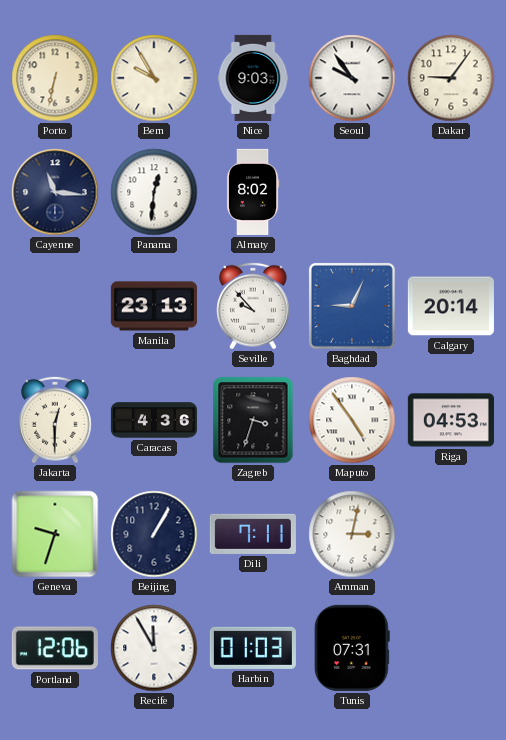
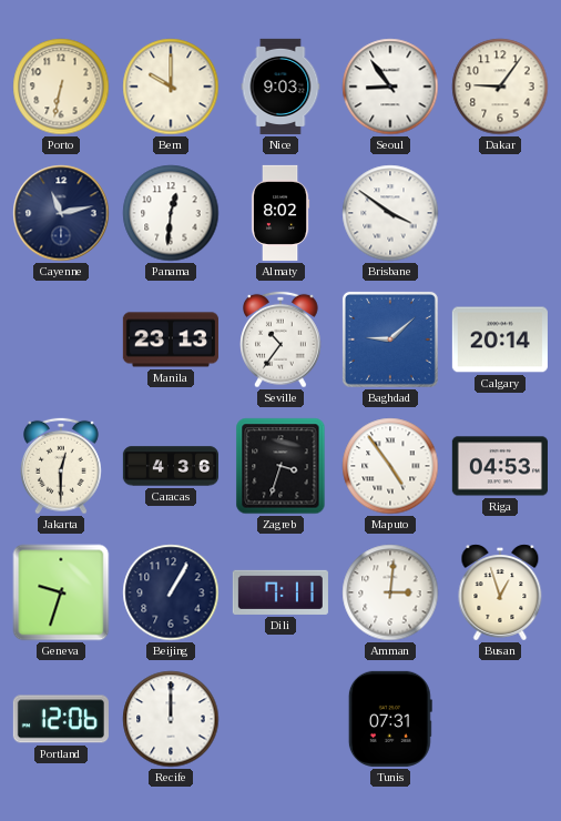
Bern: 9:55 -> 10:00
Seoul: 9:54 -> 8:54
Cayenne: 11:16 -> 11:13
Brisbane: none -> 3:51
Seville: 9:53 -> 10:36
Baghdad: 9:04 -> 9:08
Amman: 3:02 -> 3:01
Busan: none -> 12:57
Recife: 11:55 -> 12:00
Harbin: 01:03 -> none
